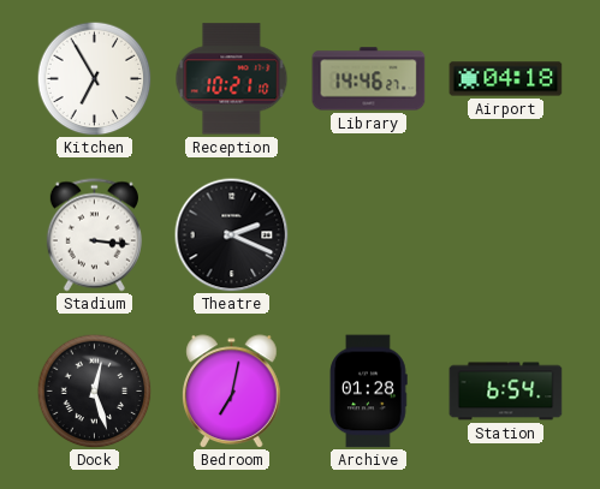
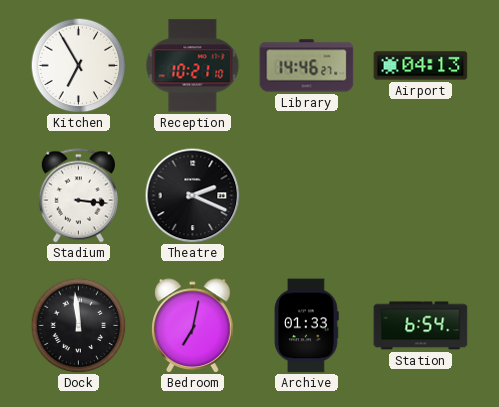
Airport: 04:18 -> 04:13
Dock: 12:27 -> 11:59
Archive: 01:28 -> 01:33
